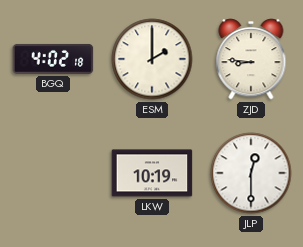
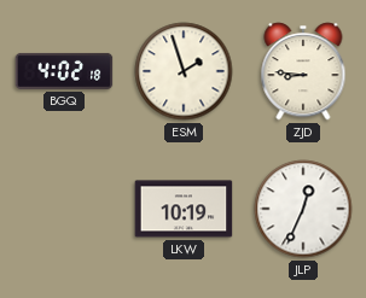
ESM: 2:00 -> 1:57
JLP: 12:30 -> 12:34
